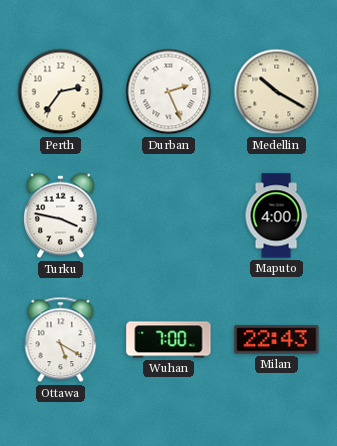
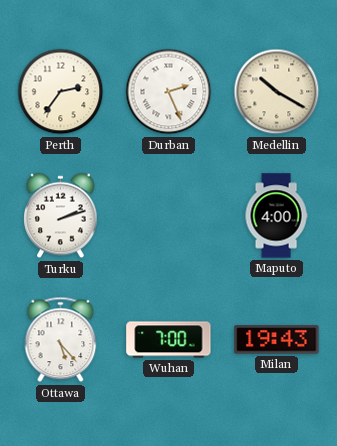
Turku: 3:47 -> 2:12
Ottawa: 5:20 -> 5:23
Milan: 22:43 -> 19:43
